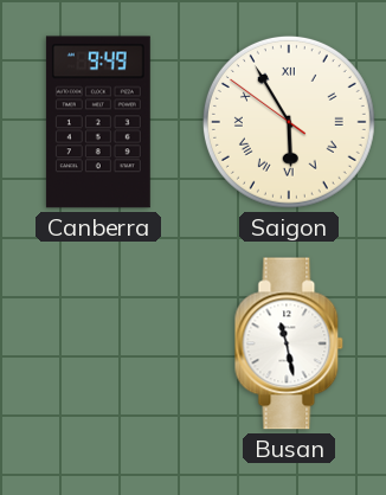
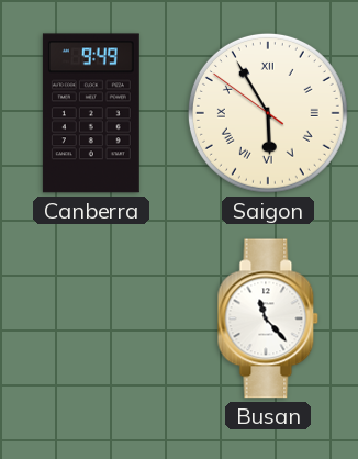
Busan: 11:28 -> 11:23
